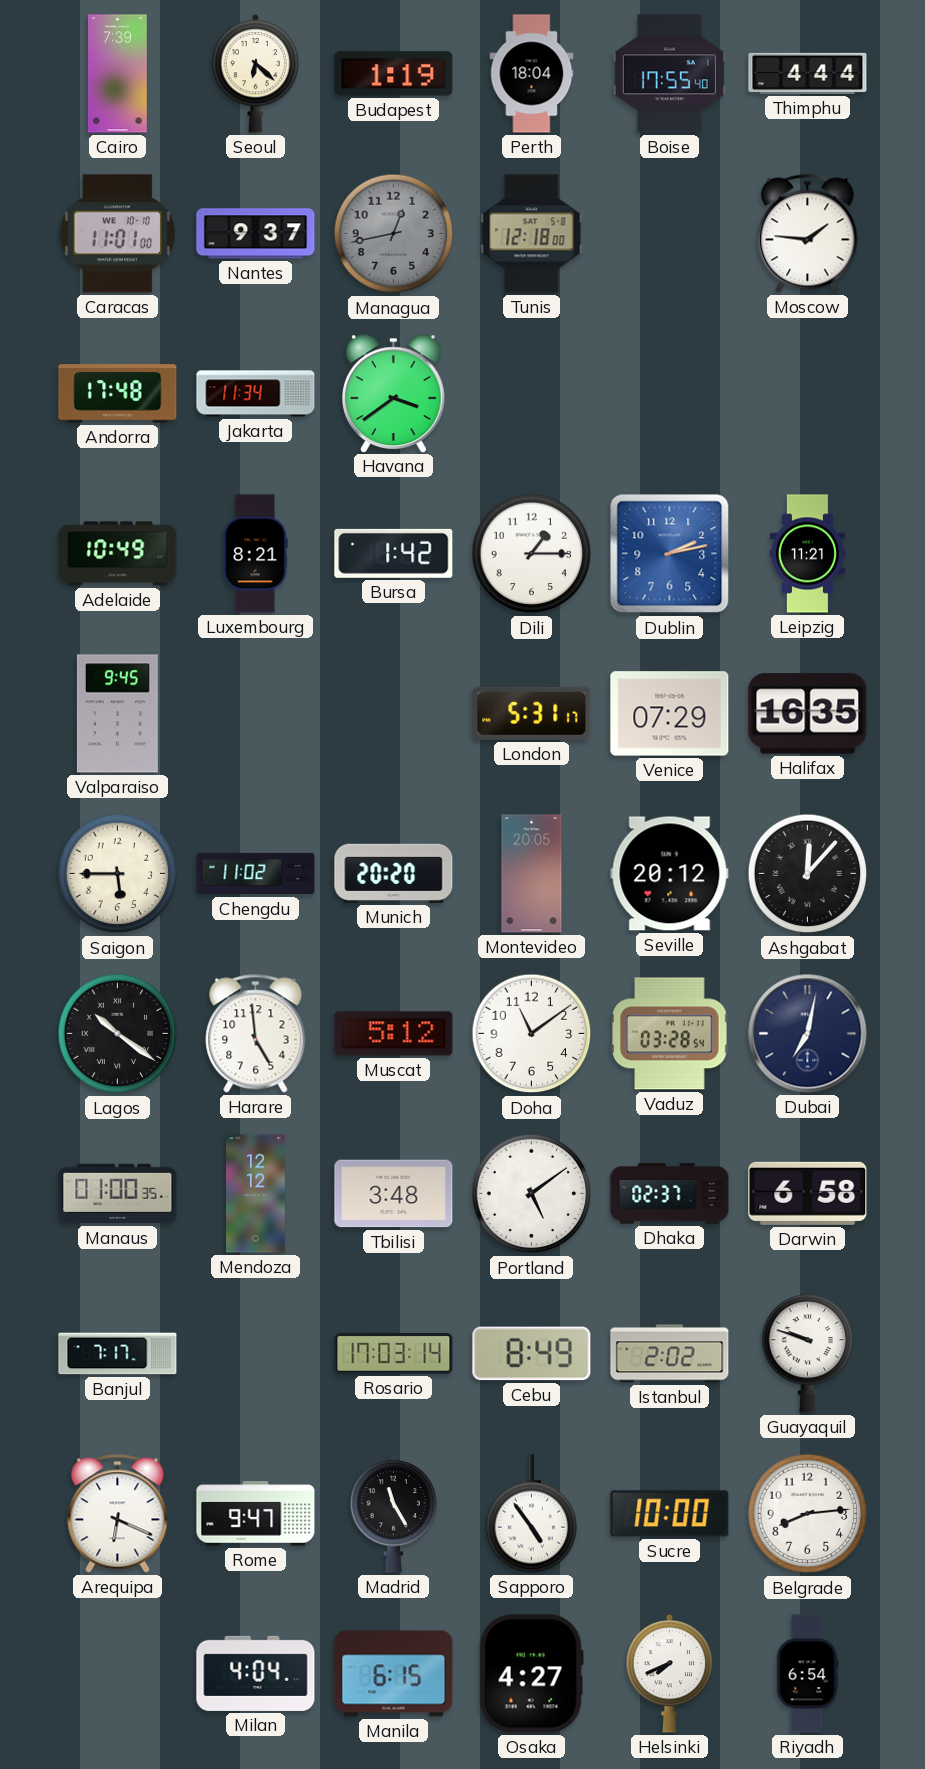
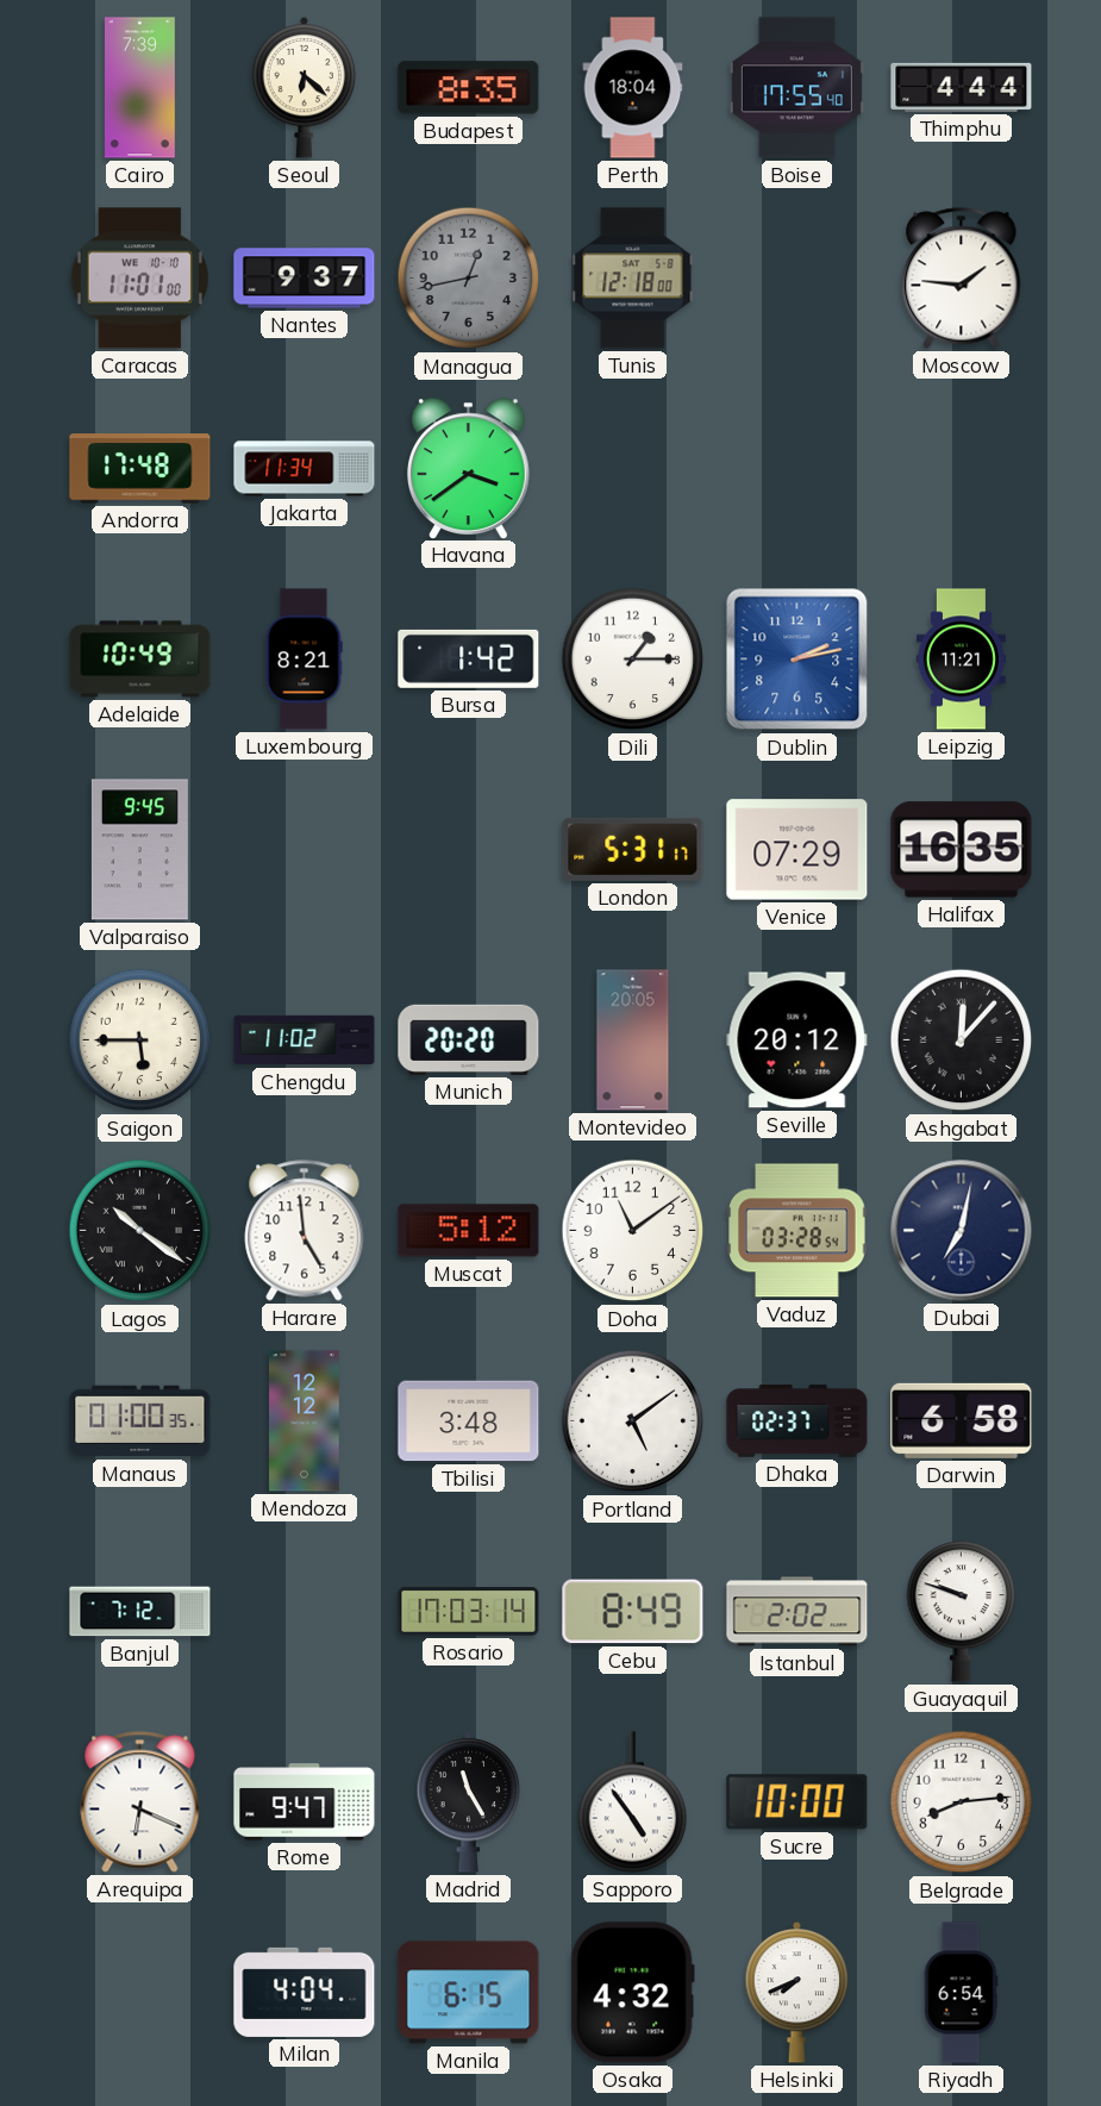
Budapest: 1:19 -> 8:35
Banjul: 7:17 -> 7:12
Osaka: 4:27 -> 4:32
